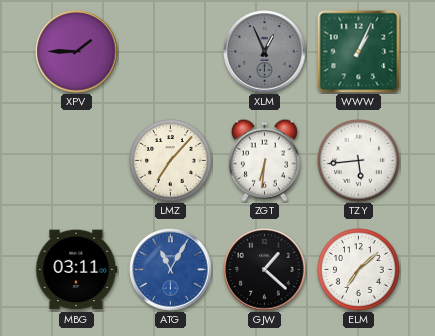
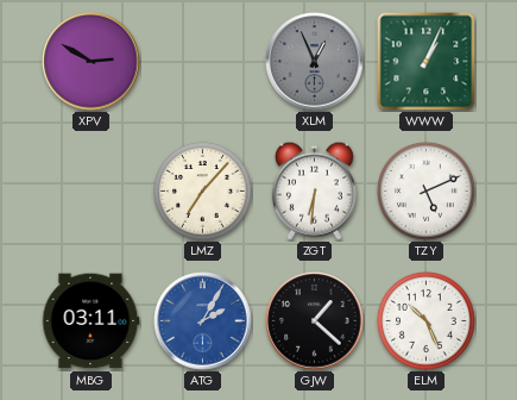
XPV: 1:45 -> 2:50
TZY: 5:44 -> 5:11
ATG: 11:05 -> 2:05
ELM: 7:08 -> 10:26
